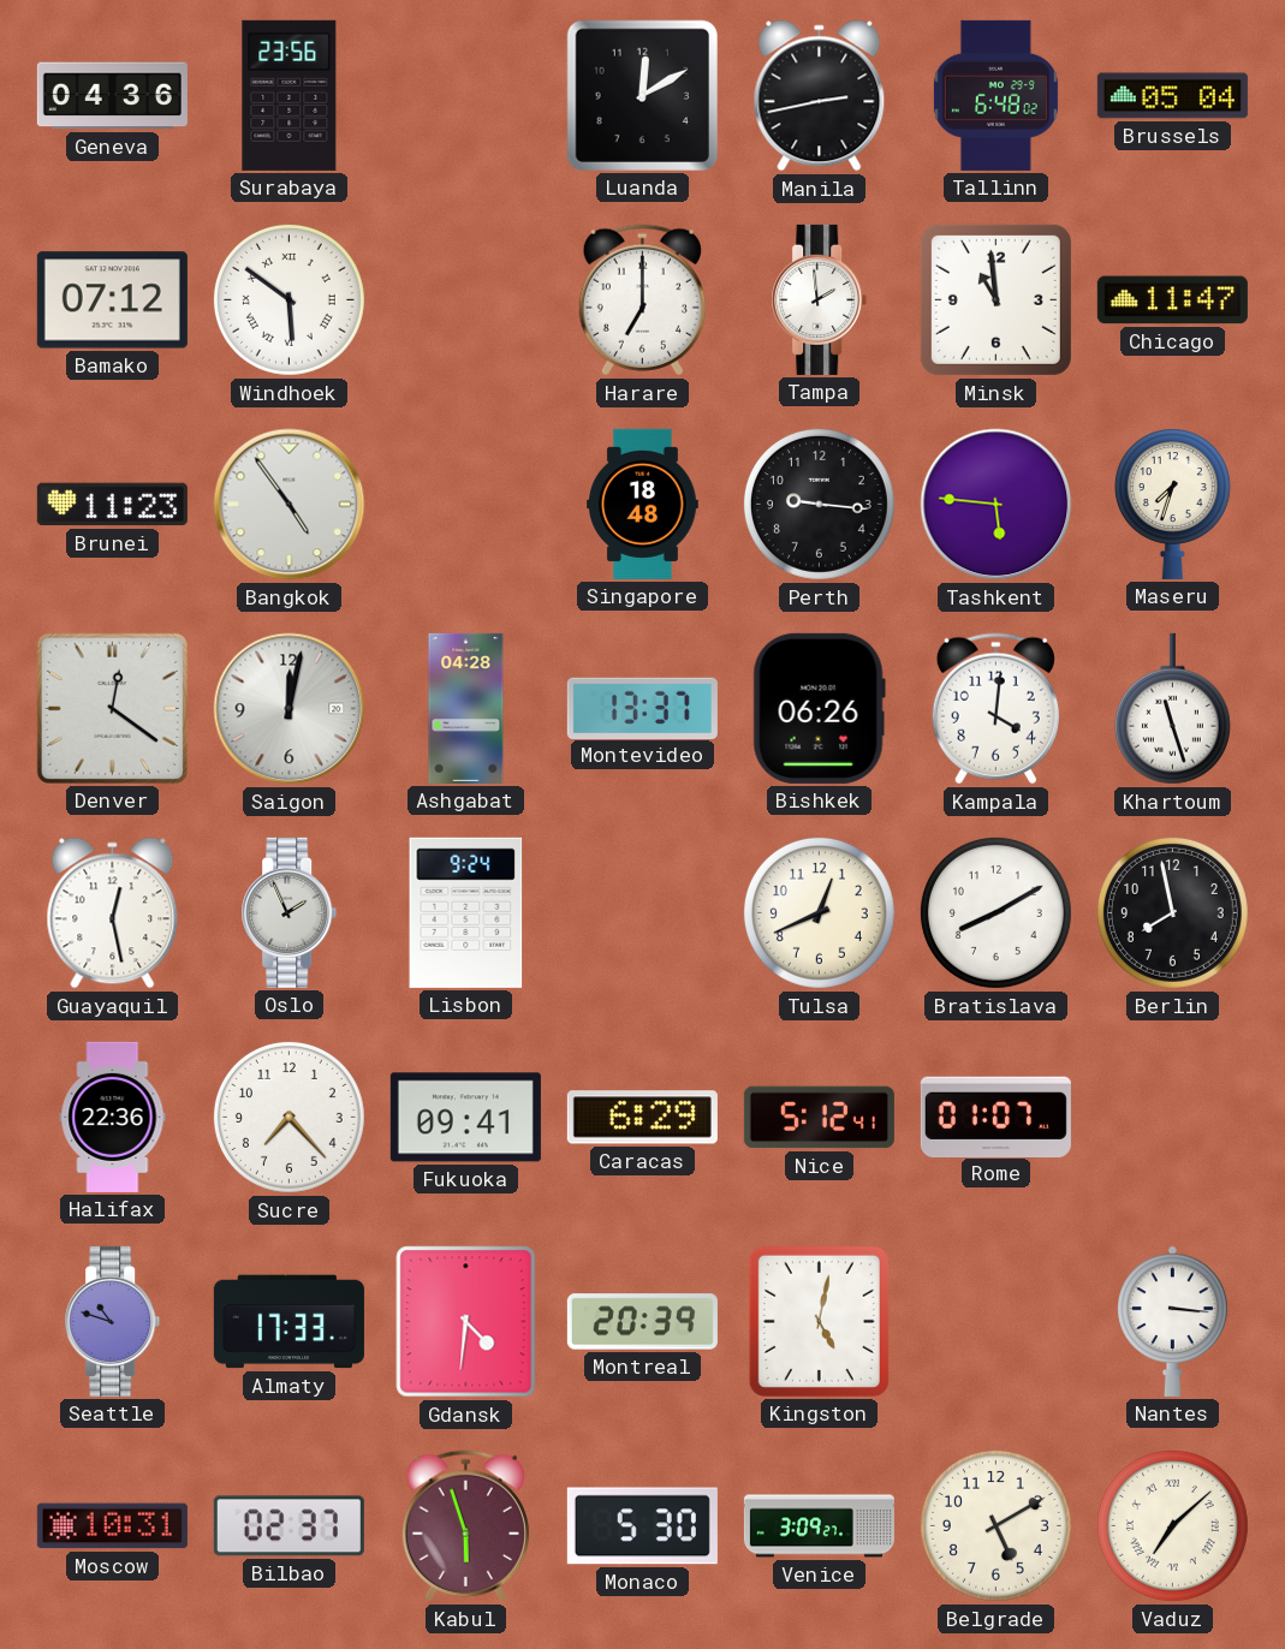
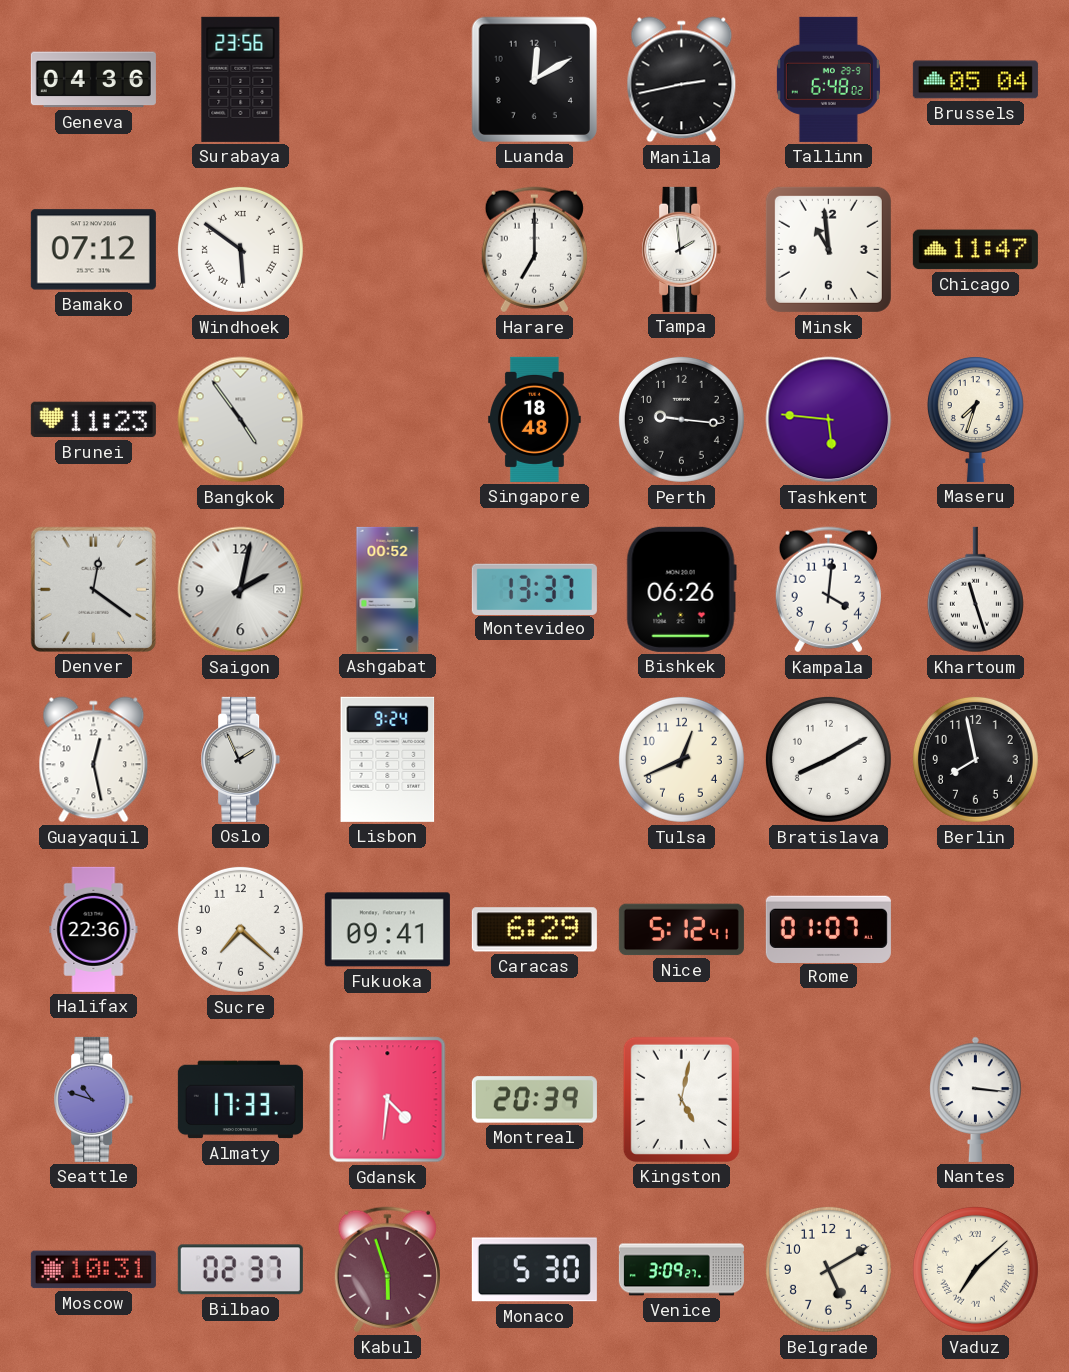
Saigon: 12:02 -> 2:02
Ashgabat: 04:28 -> 00:52
Sucre: 7:23 -> 7:22
